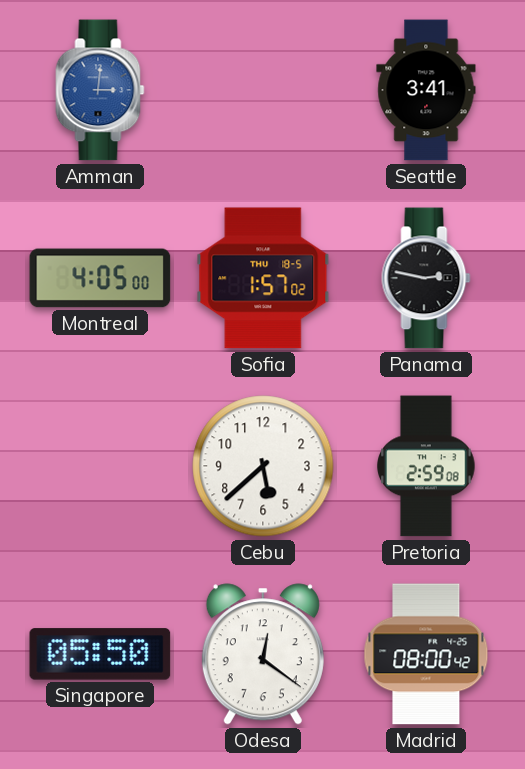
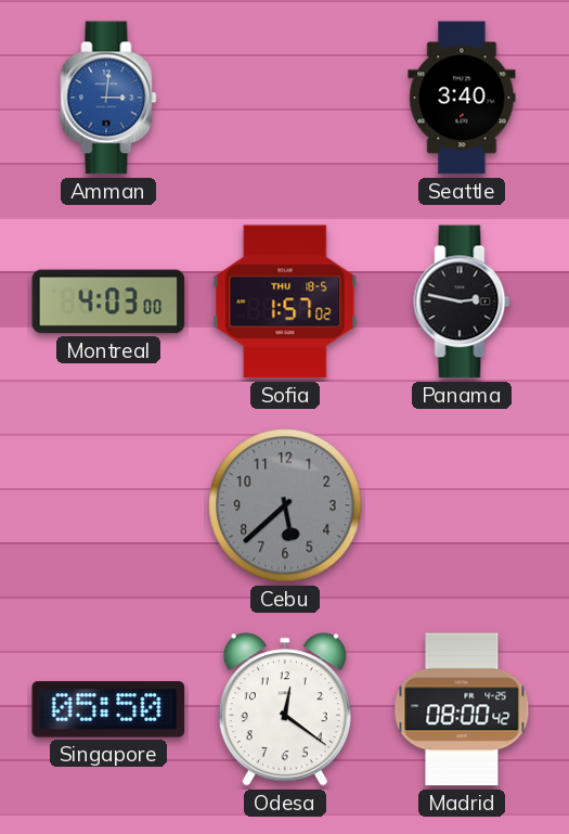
Seattle: 3:41 -> 3:40
Montreal: 4:05 -> 4:03
Cebu dial: white -> grey
Pretoria: 2:59 -> none
